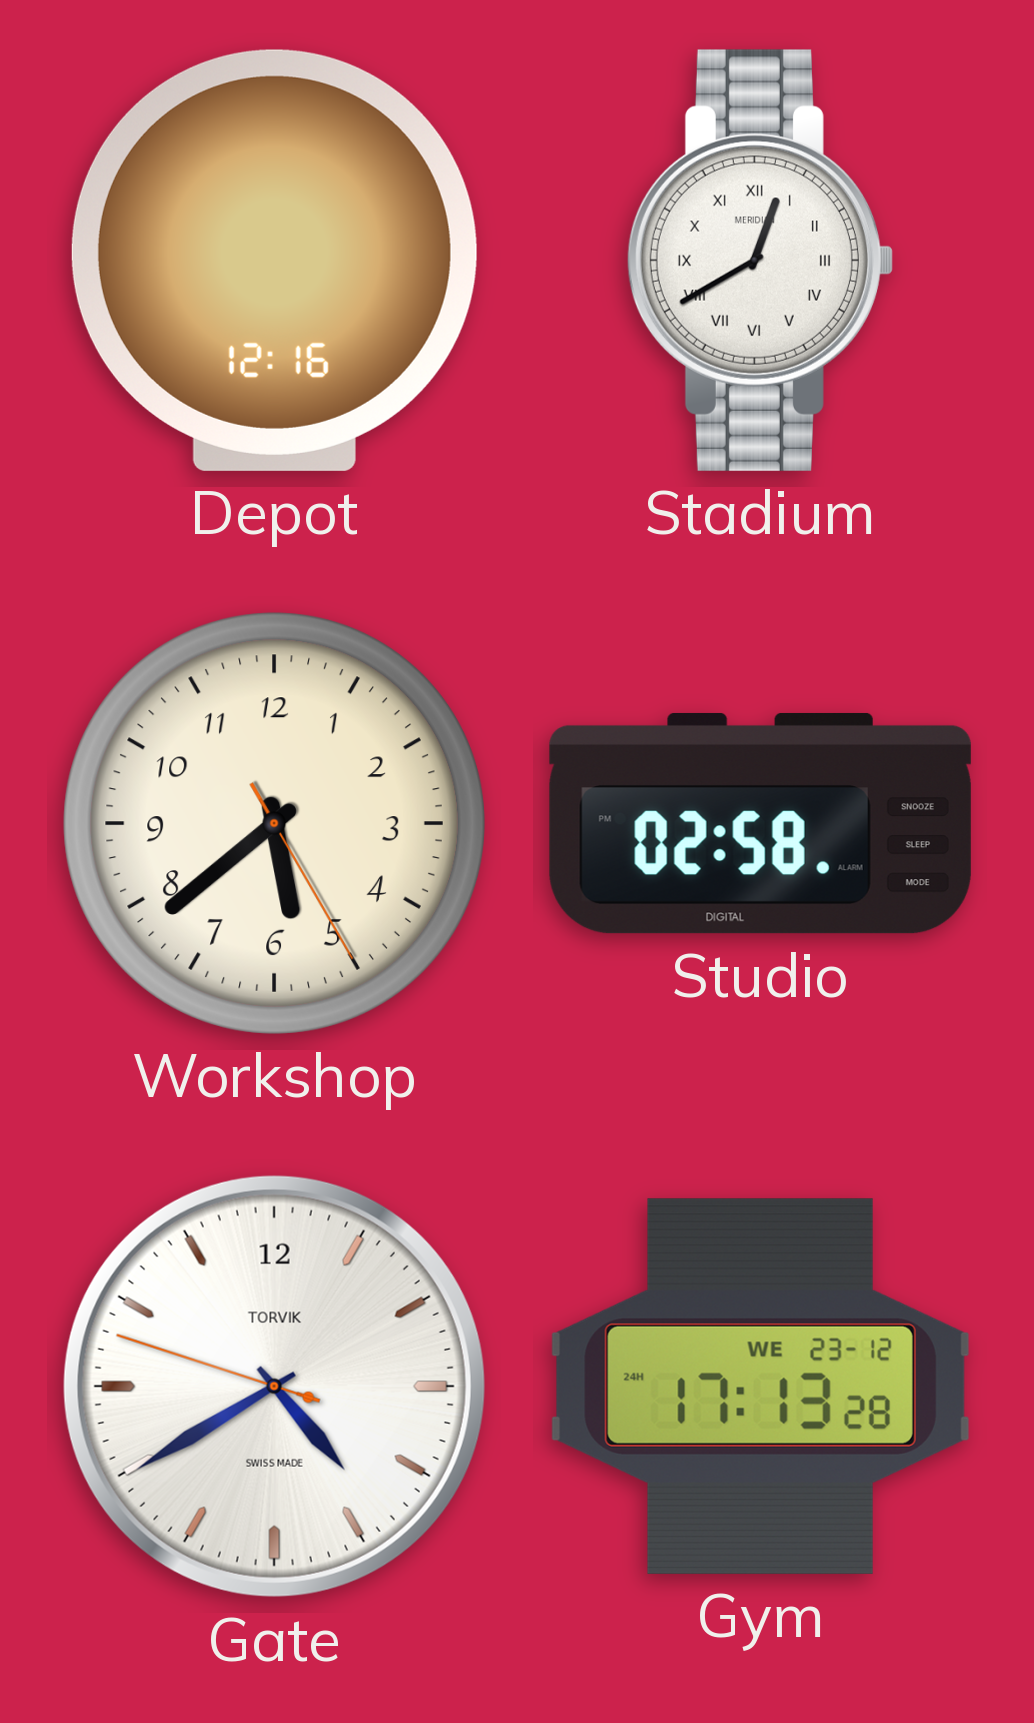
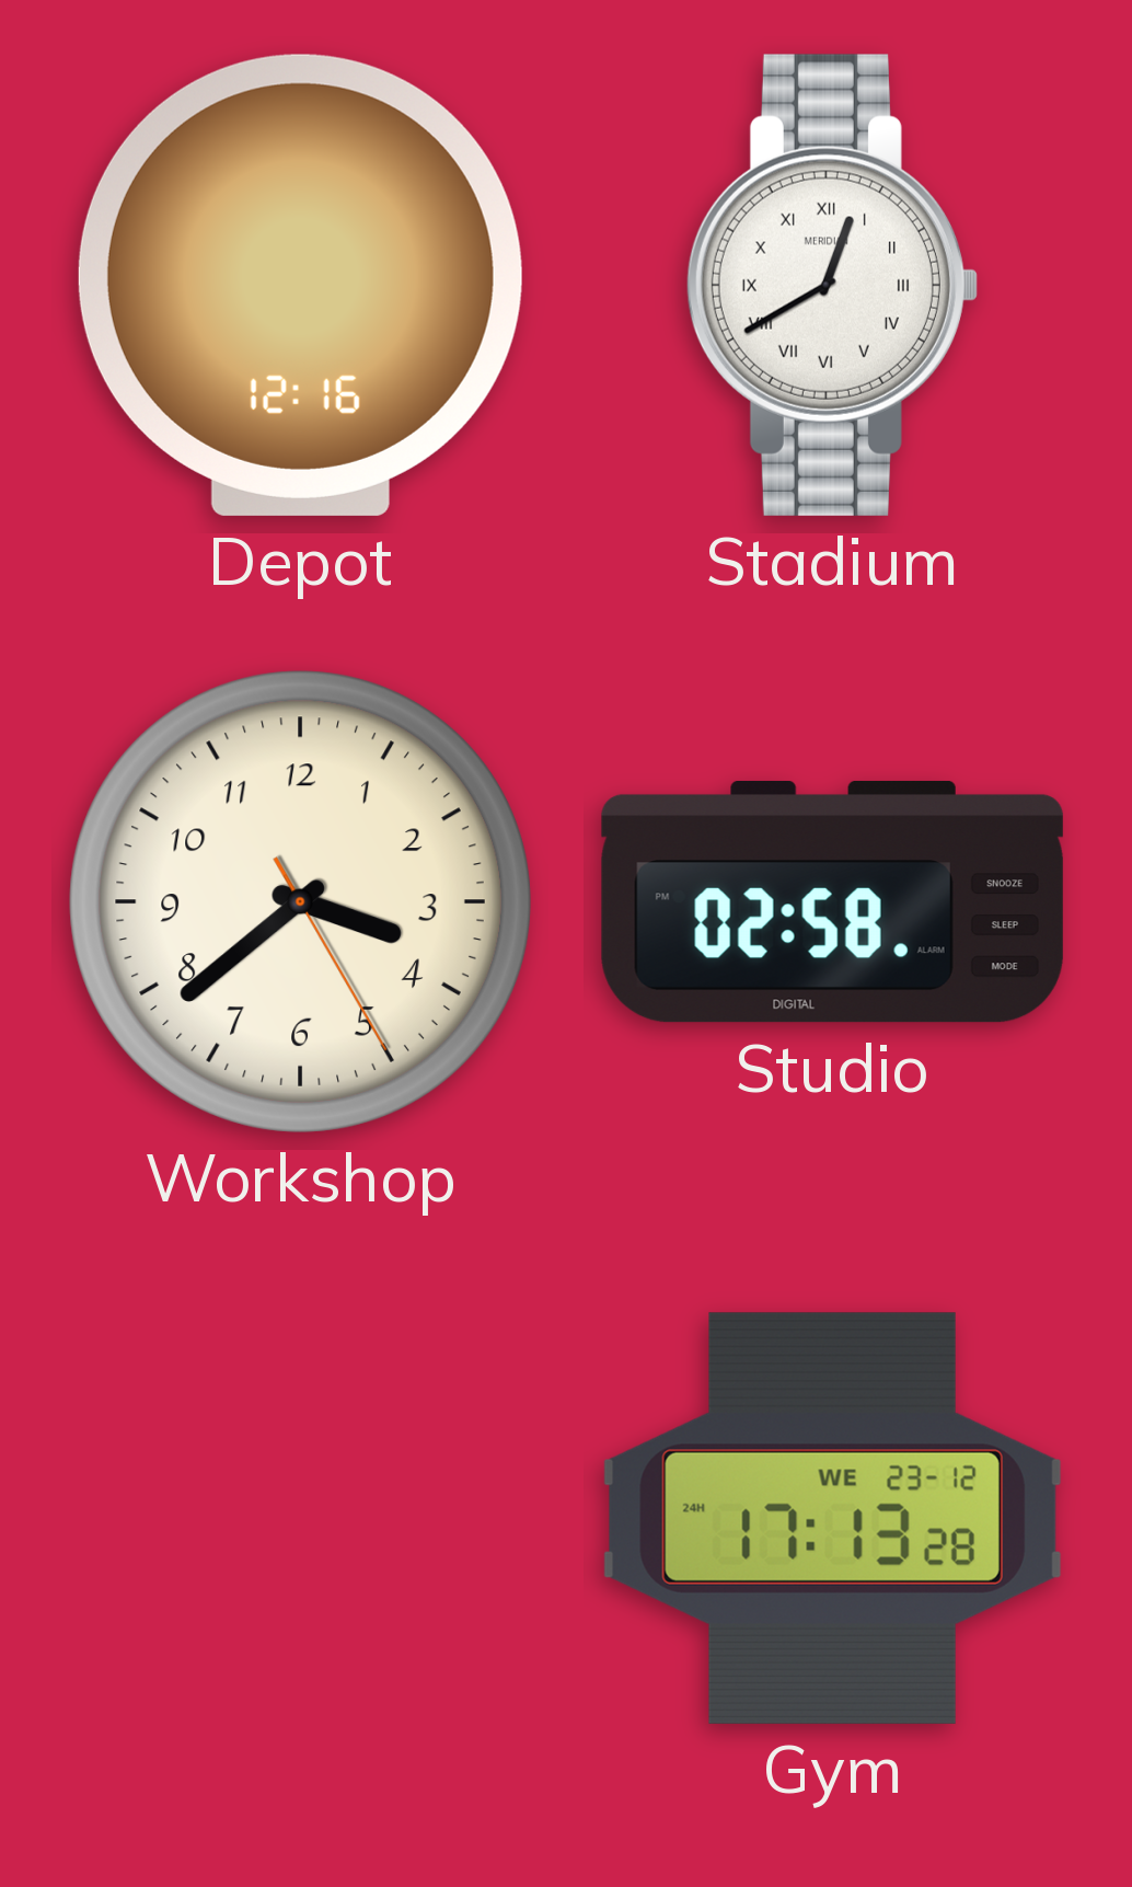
Workshop: 5:38 -> 3:38
Gate: 4:39 -> none
